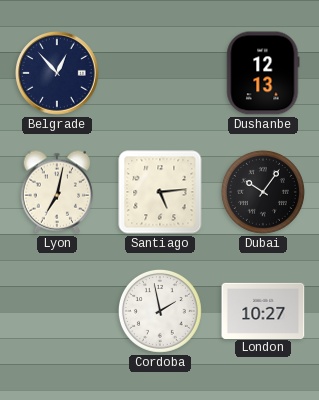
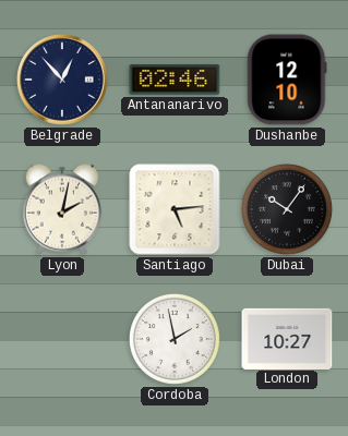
Antananarivo: none -> 02:46
Dushanbe: 12:13 -> 12:10
Lyon: 7:02 -> 2:02
